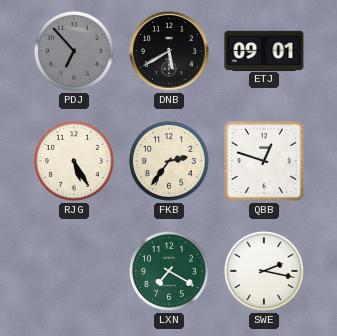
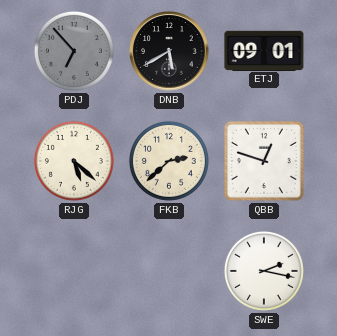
RJG: 5:25 -> 5:22
FKB: 2:36 -> 2:38
LXN: 7:20 -> none
